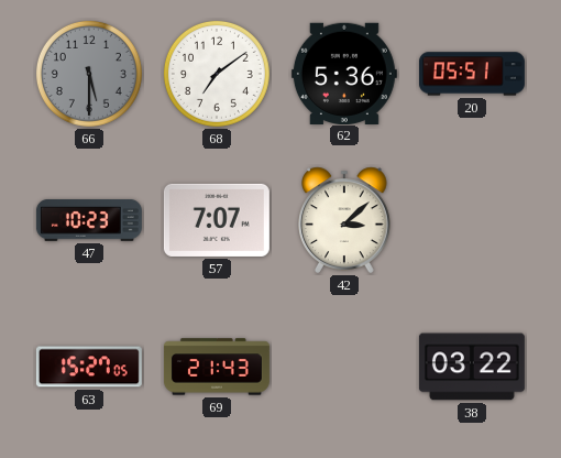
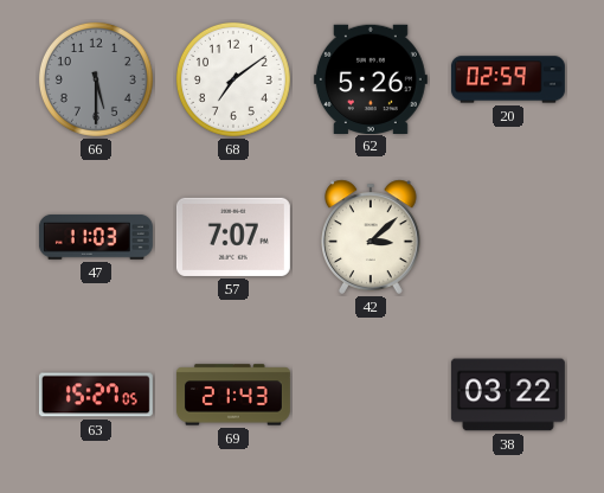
62: 5:36 -> 5:26
20: 05:51 -> 02:59
47: 10:23 -> 11:03
